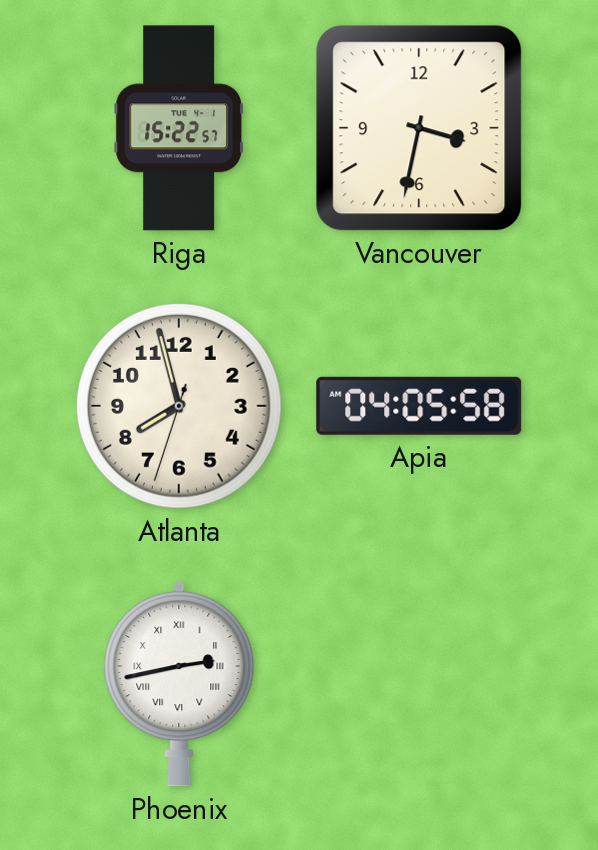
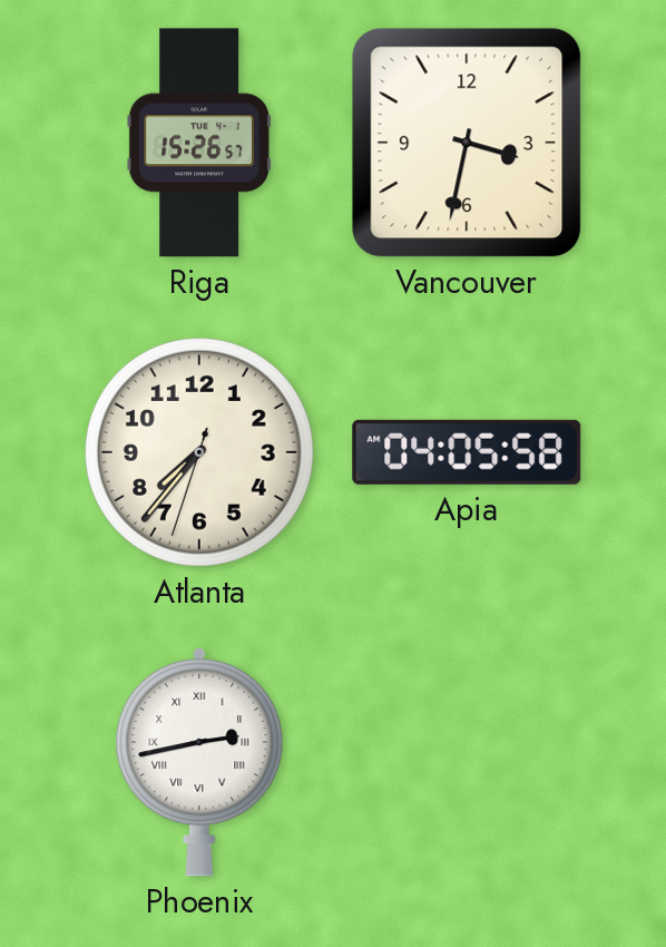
Riga: 15:22 -> 15:26
Atlanta: 7:57 -> 7:36
